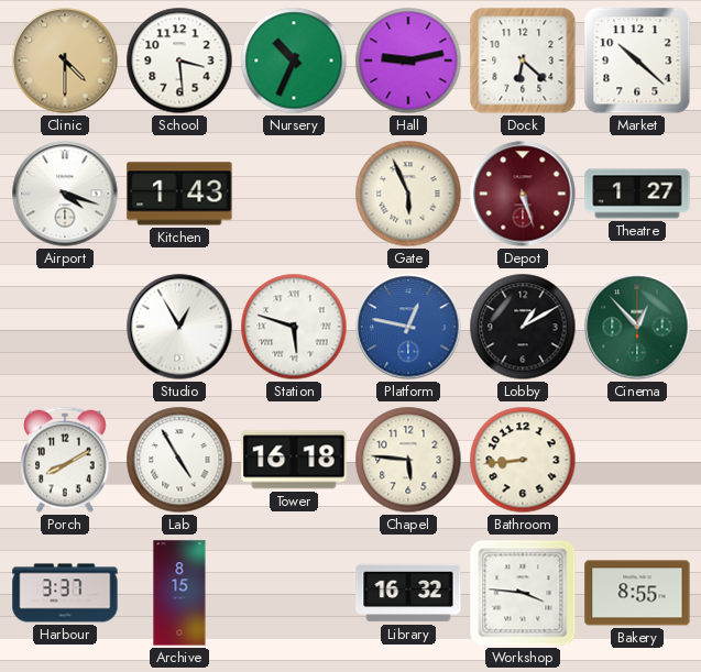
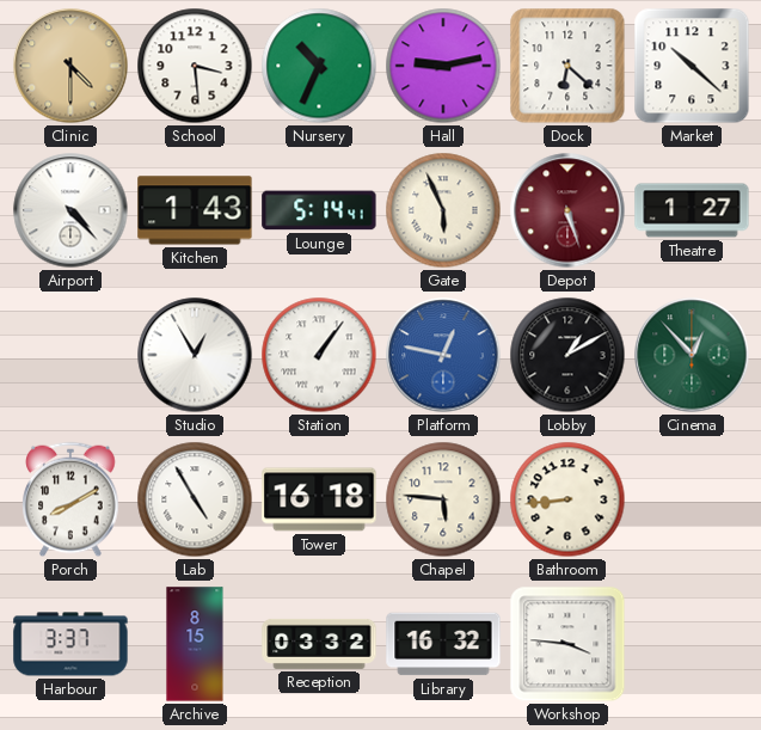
Airport: 4:18 -> 4:23
Lounge: none -> 5:14
Station: 5:48 -> 1:06
Reception: none -> 03:32
Bakery: 8:55 -> none
